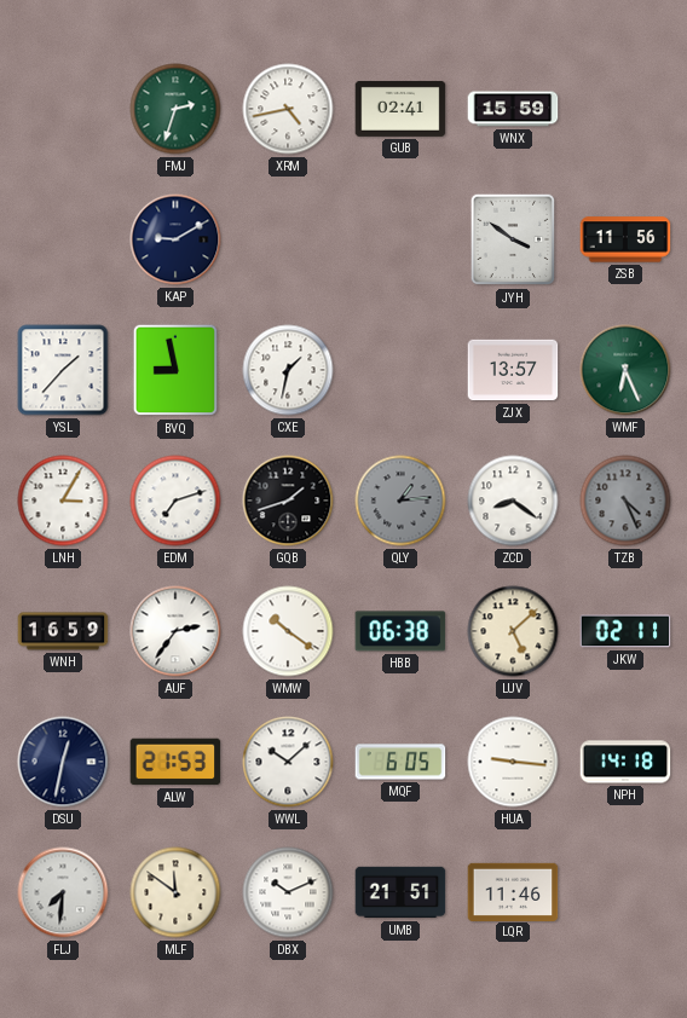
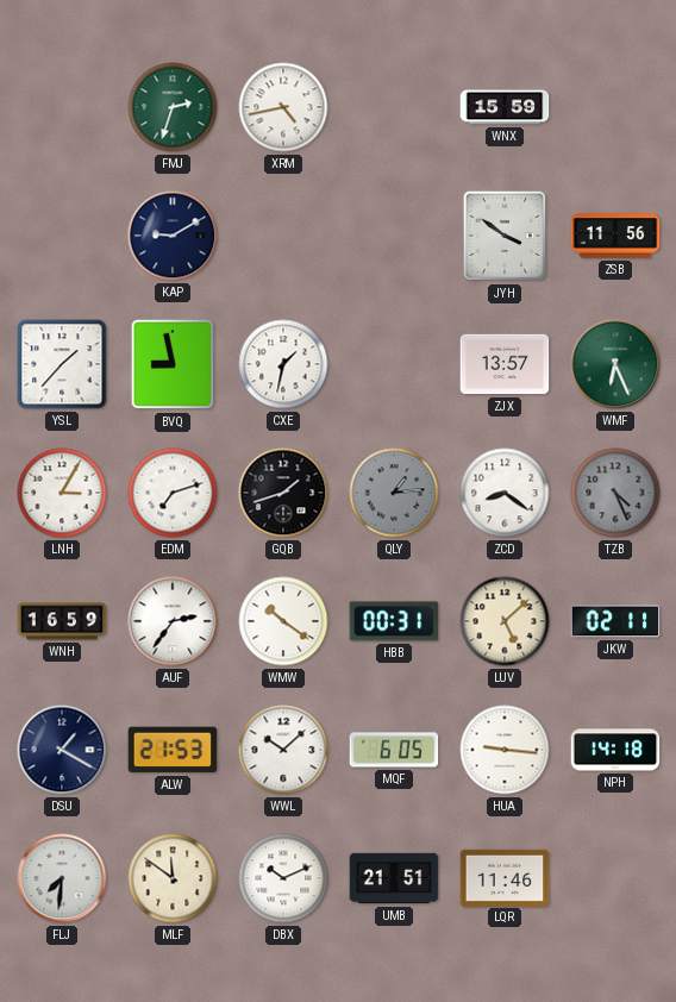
GUB: 02:41 -> none
HBB: 06:38 -> 00:31
DSU: 12:32 -> 1:20
